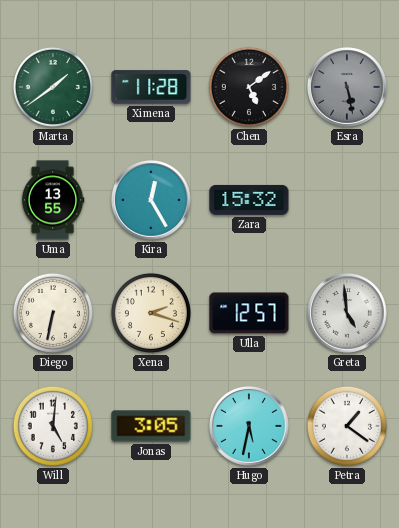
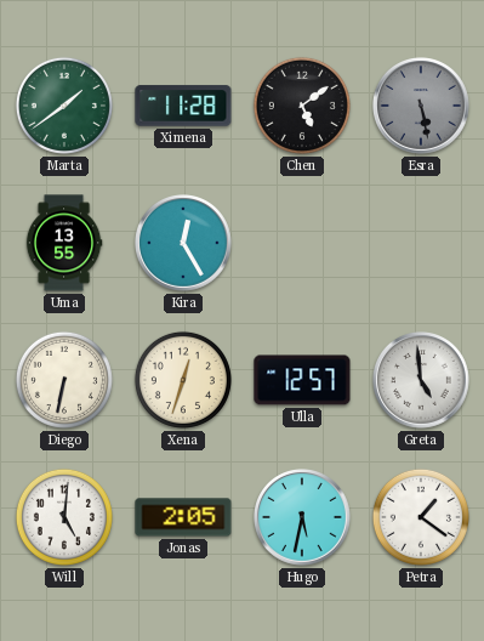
Zara: 15:32 -> none
Xena: 2:18 -> 12:33
Jonas: 3:05 -> 2:05
